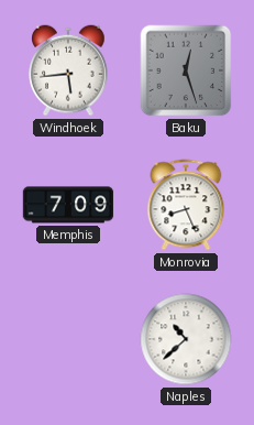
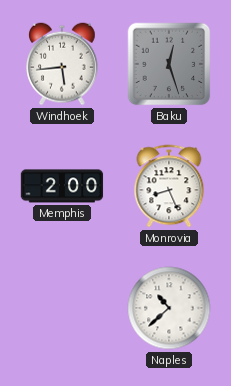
Memphis: 7:09 -> 2:00
